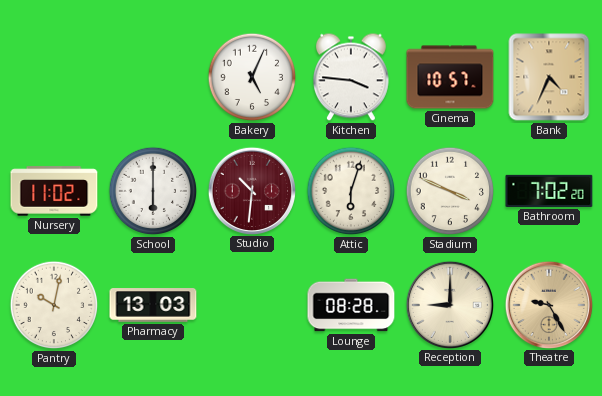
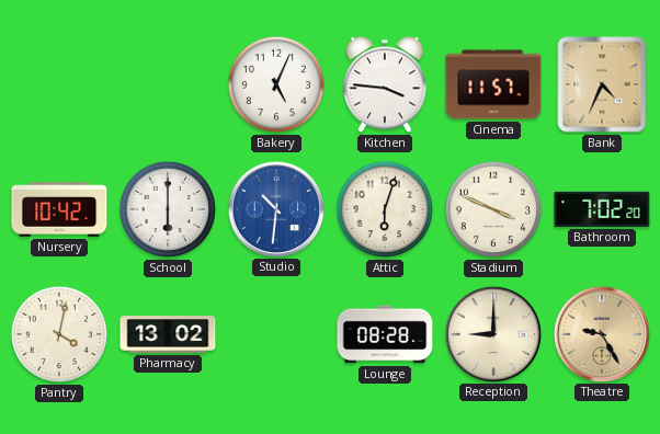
Cinema: 10:57 -> 11:57
Nursery: 11:02 -> 10:42
Studio dial: burgundy -> blue
Pantry: 10:02 -> 4:02
Pharmacy: 13:03 -> 13:02
